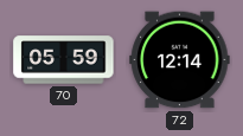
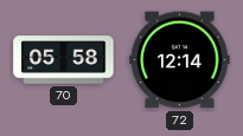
70: 05:59 -> 05:58
